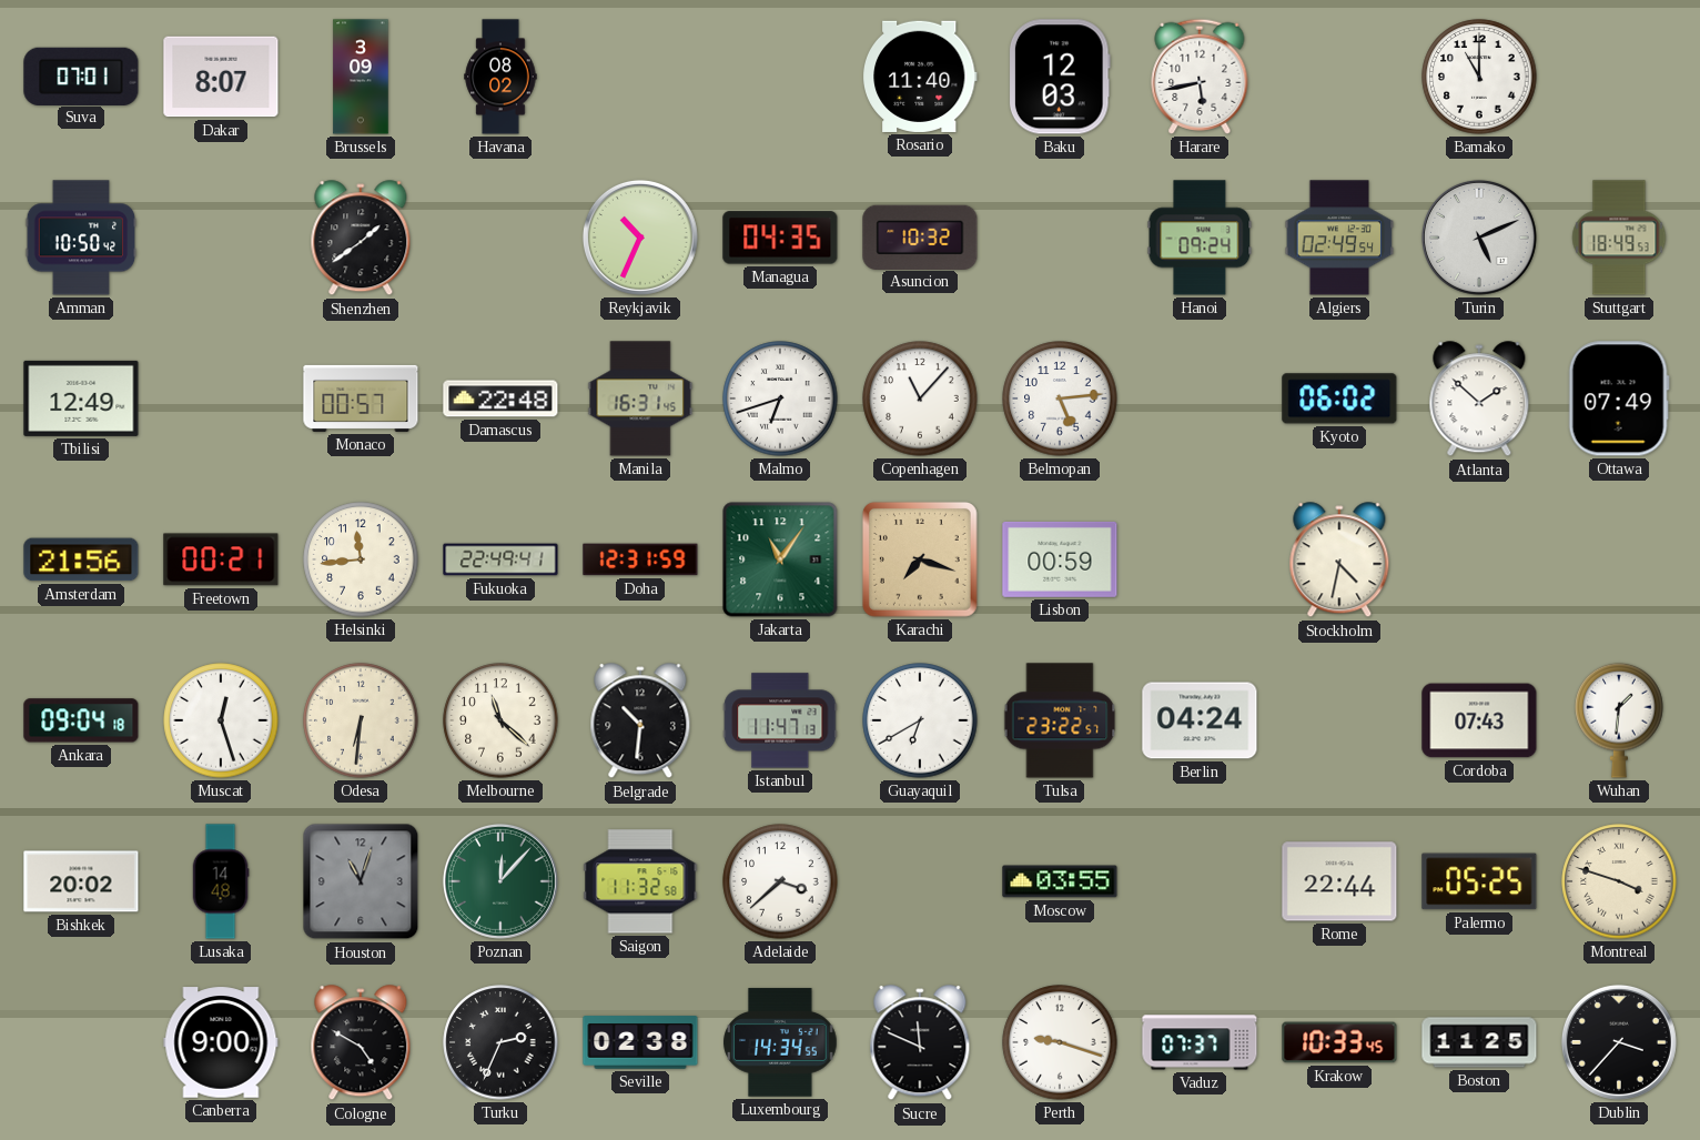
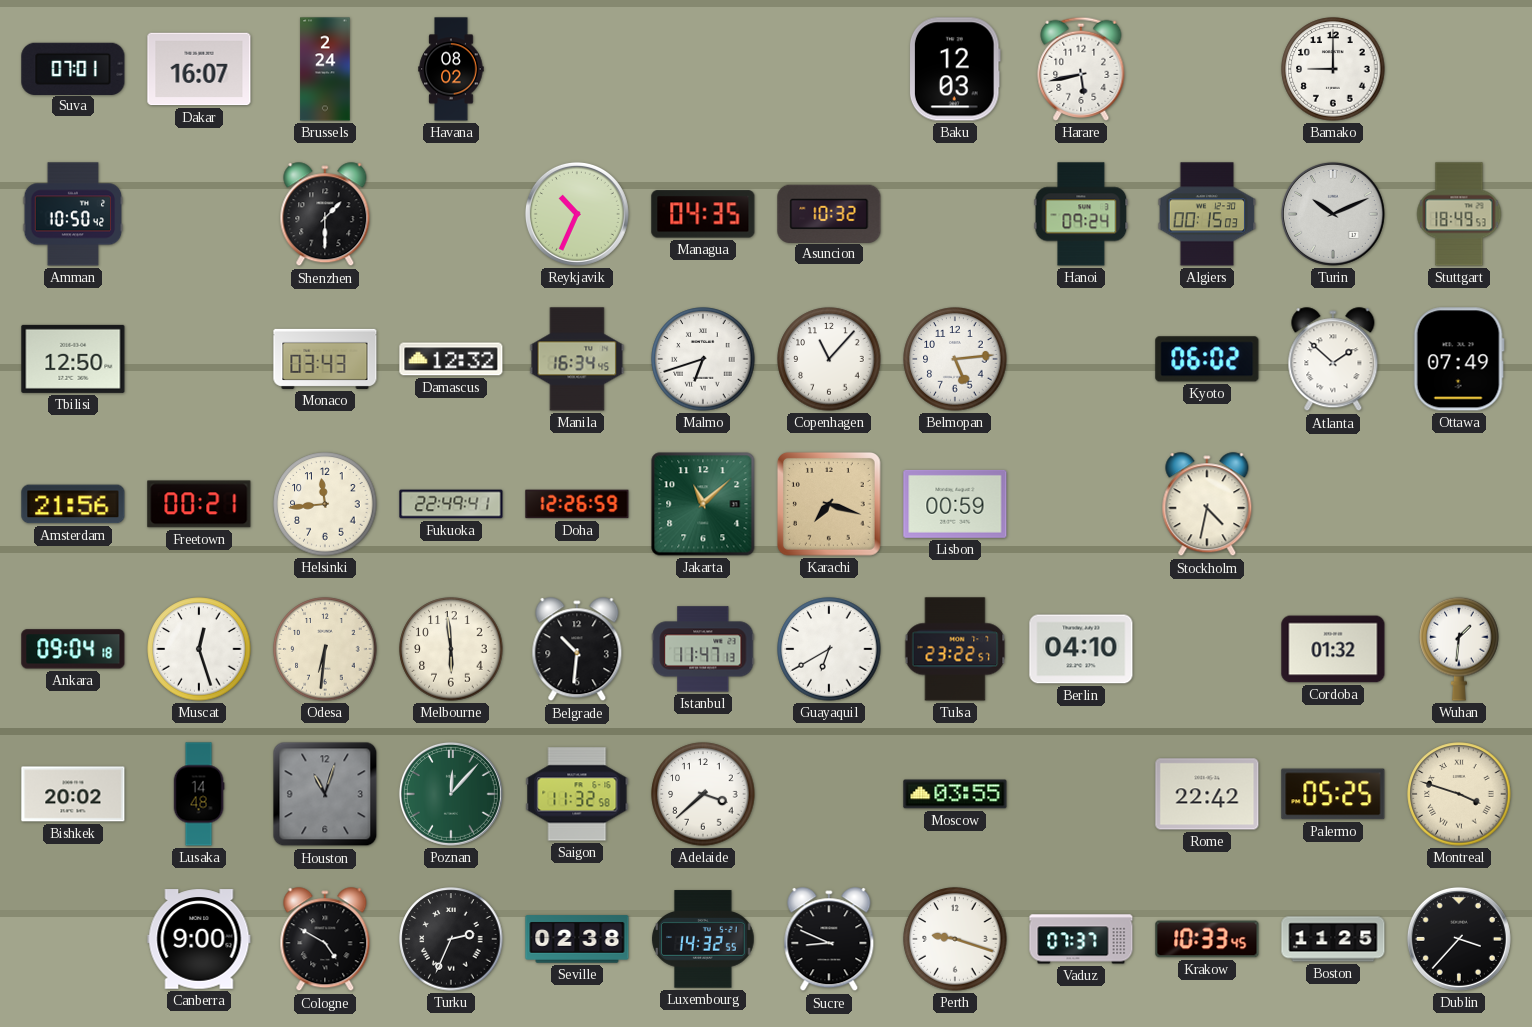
Dakar: 8:07 -> 16:07
Brussels: 3:09 -> 2:24
Rosario: 11:40 -> none
Bamako: 11:00 -> 9:00
Shenzhen: 1:39 -> 1:30
Algiers: 02:49 -> 00:15
Turin: 5:11 -> 10:11
Tbilisi: 12:49 -> 12:50
Monaco: 00:57 -> 03:43
Damascus: 22:48 -> 12:32
Manila: 16:31 -> 16:34
Doha: 12:31 -> 12:26
Jakarta: 11:06 -> 11:08
Melbourne: 11:22 -> 5:59
Berlin: 04:24 -> 04:10
Cordoba: 07:43 -> 01:32
Rome: 22:44 -> 22:42
Luxembourg: 14:34 -> 14:32
Sucre: 11:49 -> 8:49
